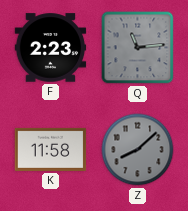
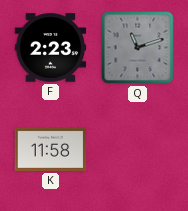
Q: 11:14 -> 11:12
Z: 8:08 -> none
